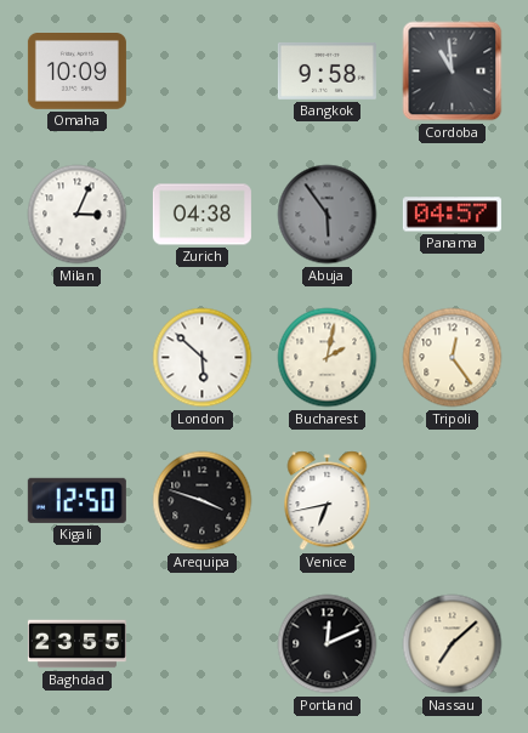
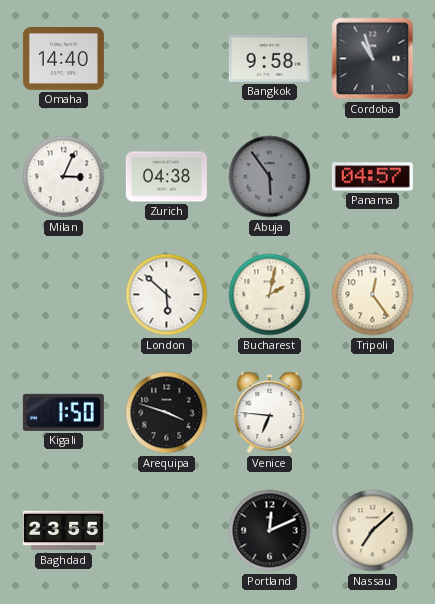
Omaha: 10:09 -> 14:40
Cordoba: 10:59 -> 10:57
Kigali: 12:50 -> 1:50
Venice: 6:43 -> 6:46
